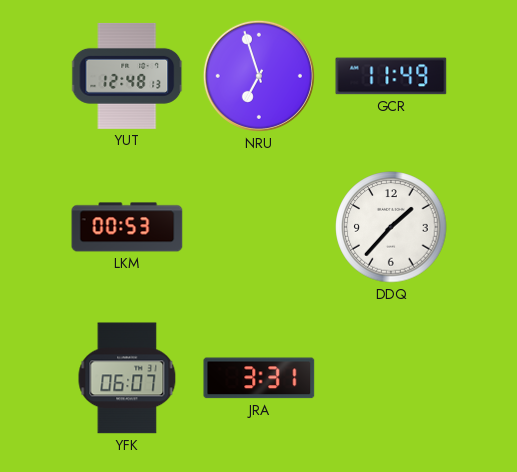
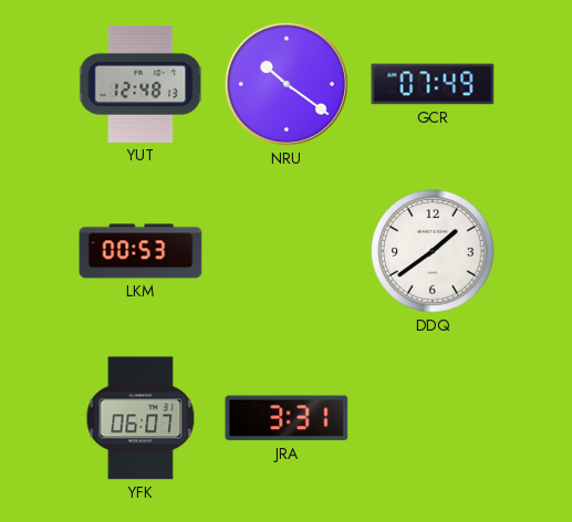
NRU: 6:57 -> 10:21
GCR: 11:49 -> 07:49
DDQ: 1:37 -> 1:39
